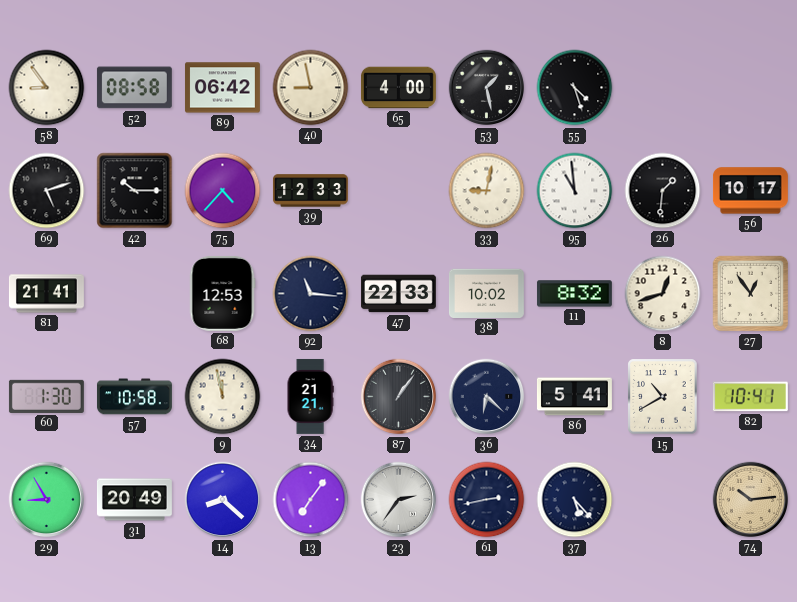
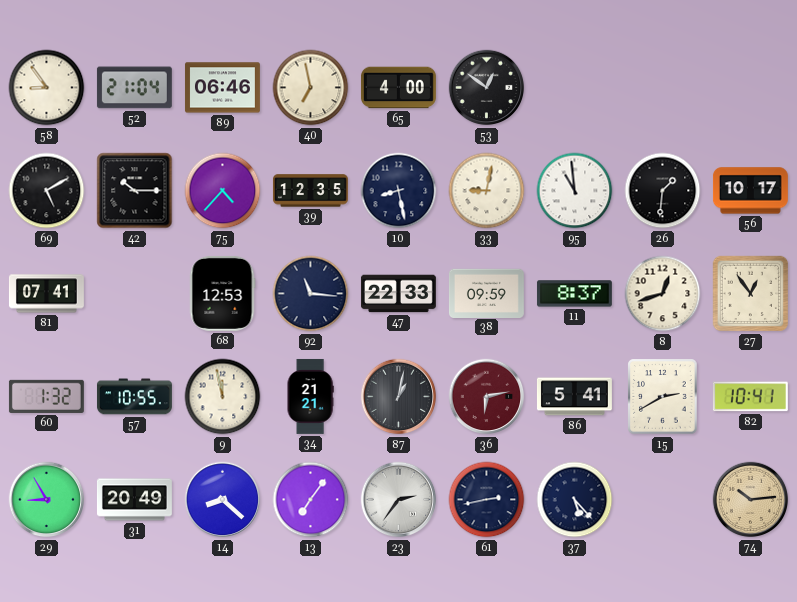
52: 08:58 -> 21:04
89: 06:42 -> 06:46
40: 8:58 -> 6:58
53: 1:28 -> 12:51
55: 4:27 -> none
69: 5:12 -> 5:10
39: 12:33 -> 12:35
10: none -> 8:28
81: 21:41 -> 07:41
38: 10:02 -> 09:59
11: 8:32 -> 8:37
60: 1:30 -> 1:32
57: 10:58 -> 10:55
87: 1:06 -> 1:02
36: 6:22 -> 6:13
36 dial: navy -> burgundy
15: 10:40 -> 2:40
